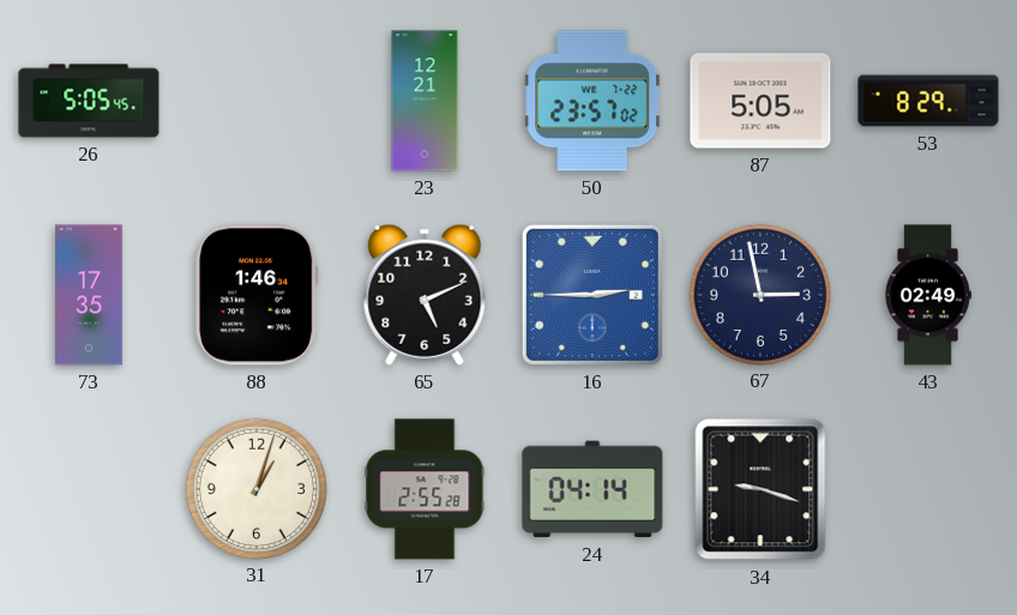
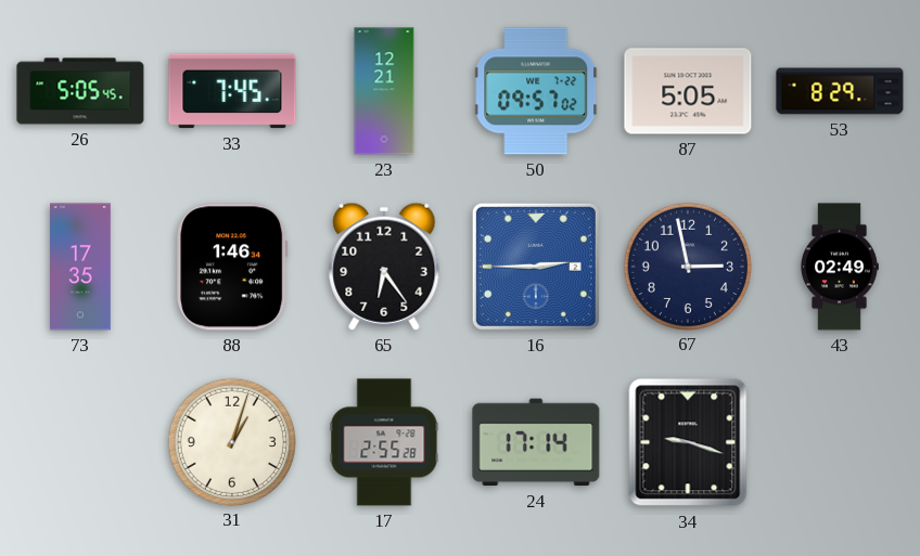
33: none -> 7:45
50: 23:57 -> 09:57
65: 5:11 -> 6:24
24: 04:14 -> 17:14
